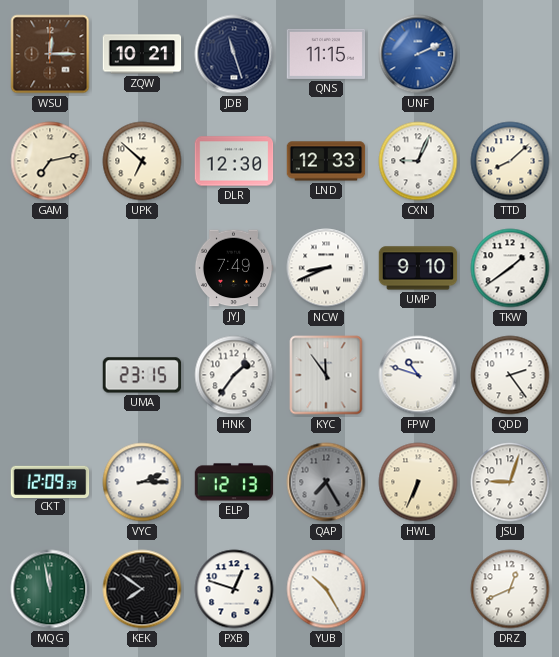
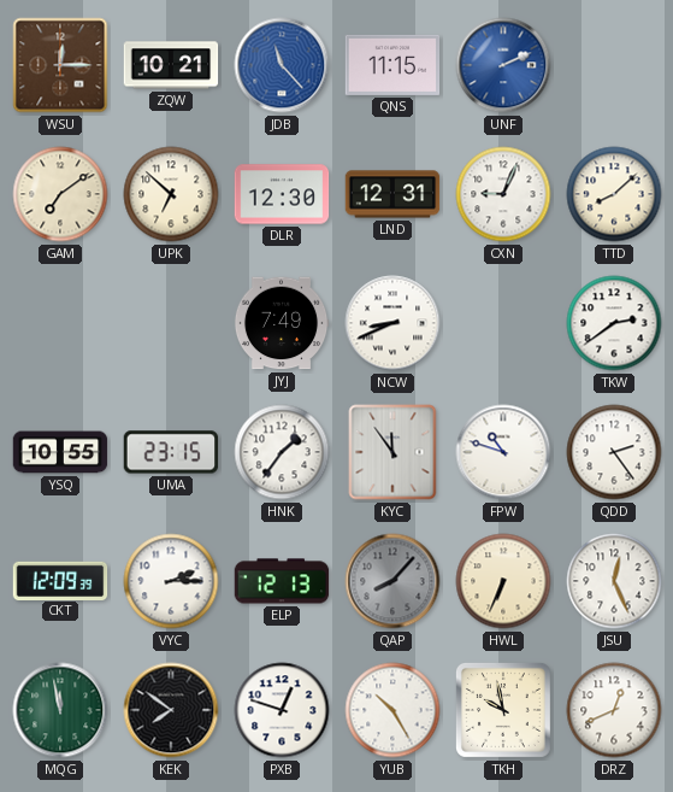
JDB: 11:27 -> 11:23
JDB dial: navy -> blue
GAM: 7:13 -> 7:09
LND: 12:33 -> 12:31
UMP: 9:10 -> none
TKW: 1:39 -> 2:39
YSQ: none -> 10:55
QAP: 7:25 -> 8:07
JSU: 9:03 -> 12:26
TKH: none -> 9:58
